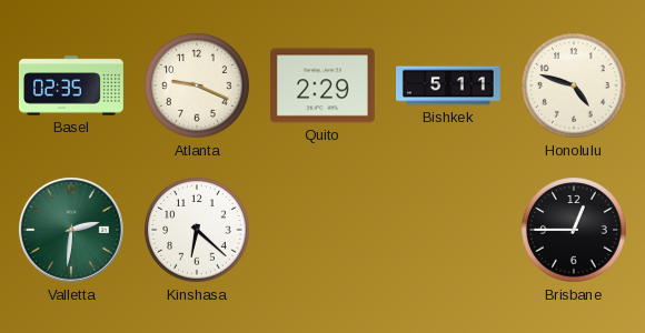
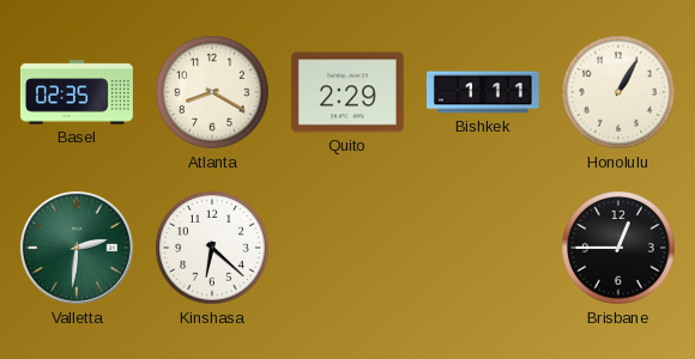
Atlanta: 9:19 -> 8:20
Bishkek: 5:11 -> 1:11
Honolulu: 4:48 -> 1:05
